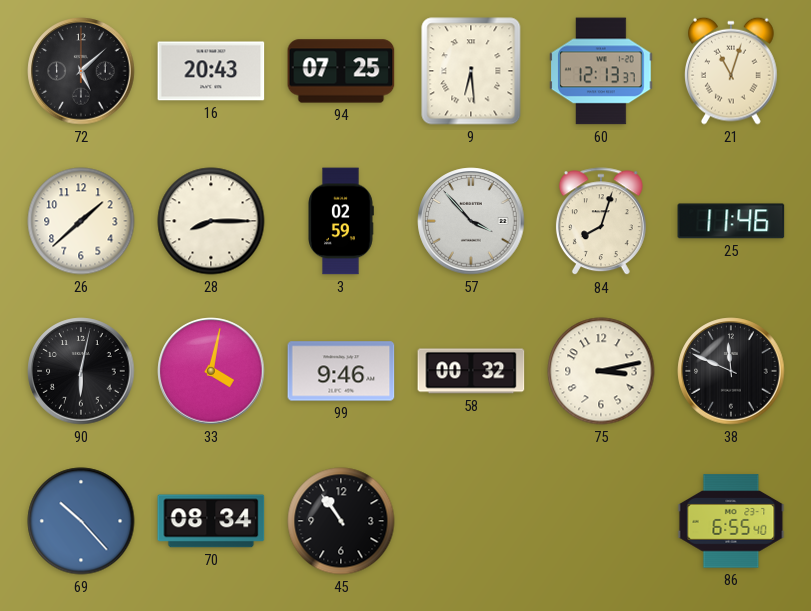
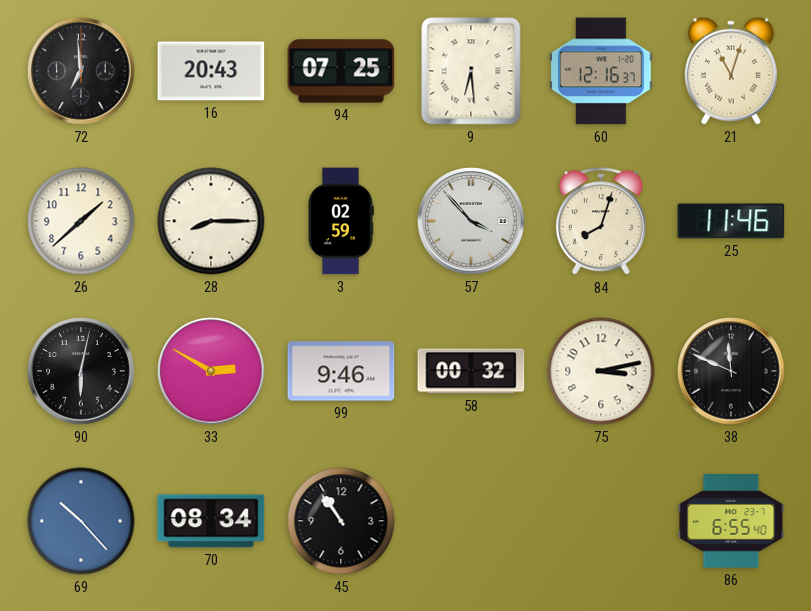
72: 5:08 -> 6:59
60: 12:13 -> 12:16
33: 4:02 -> 2:50
